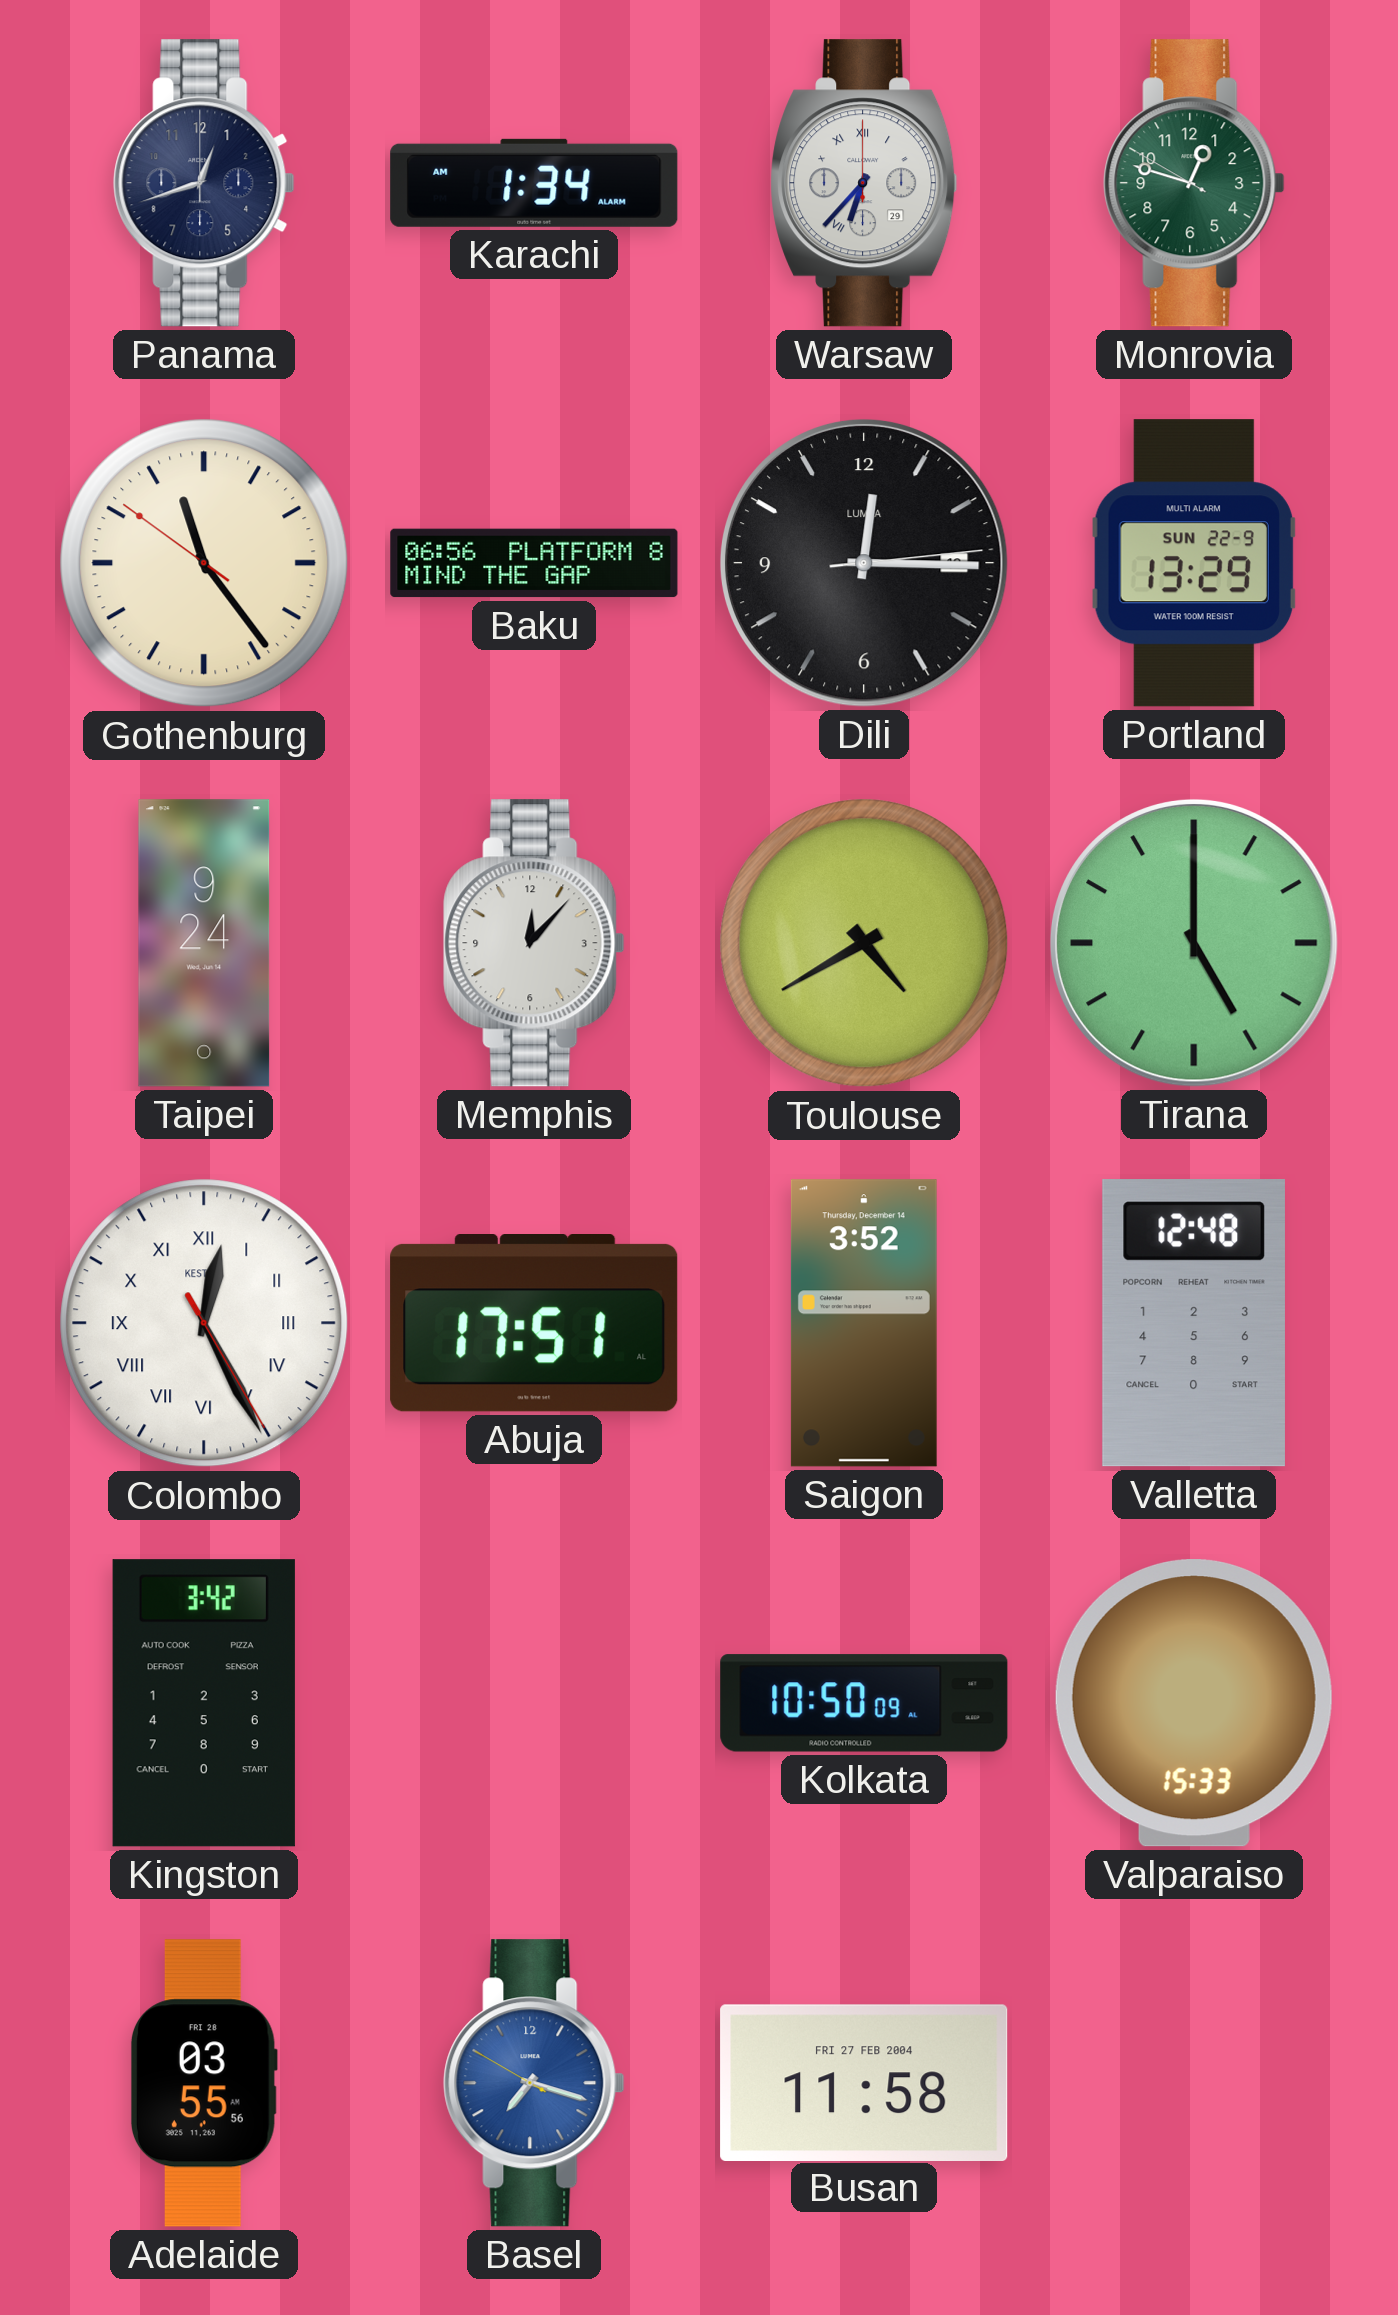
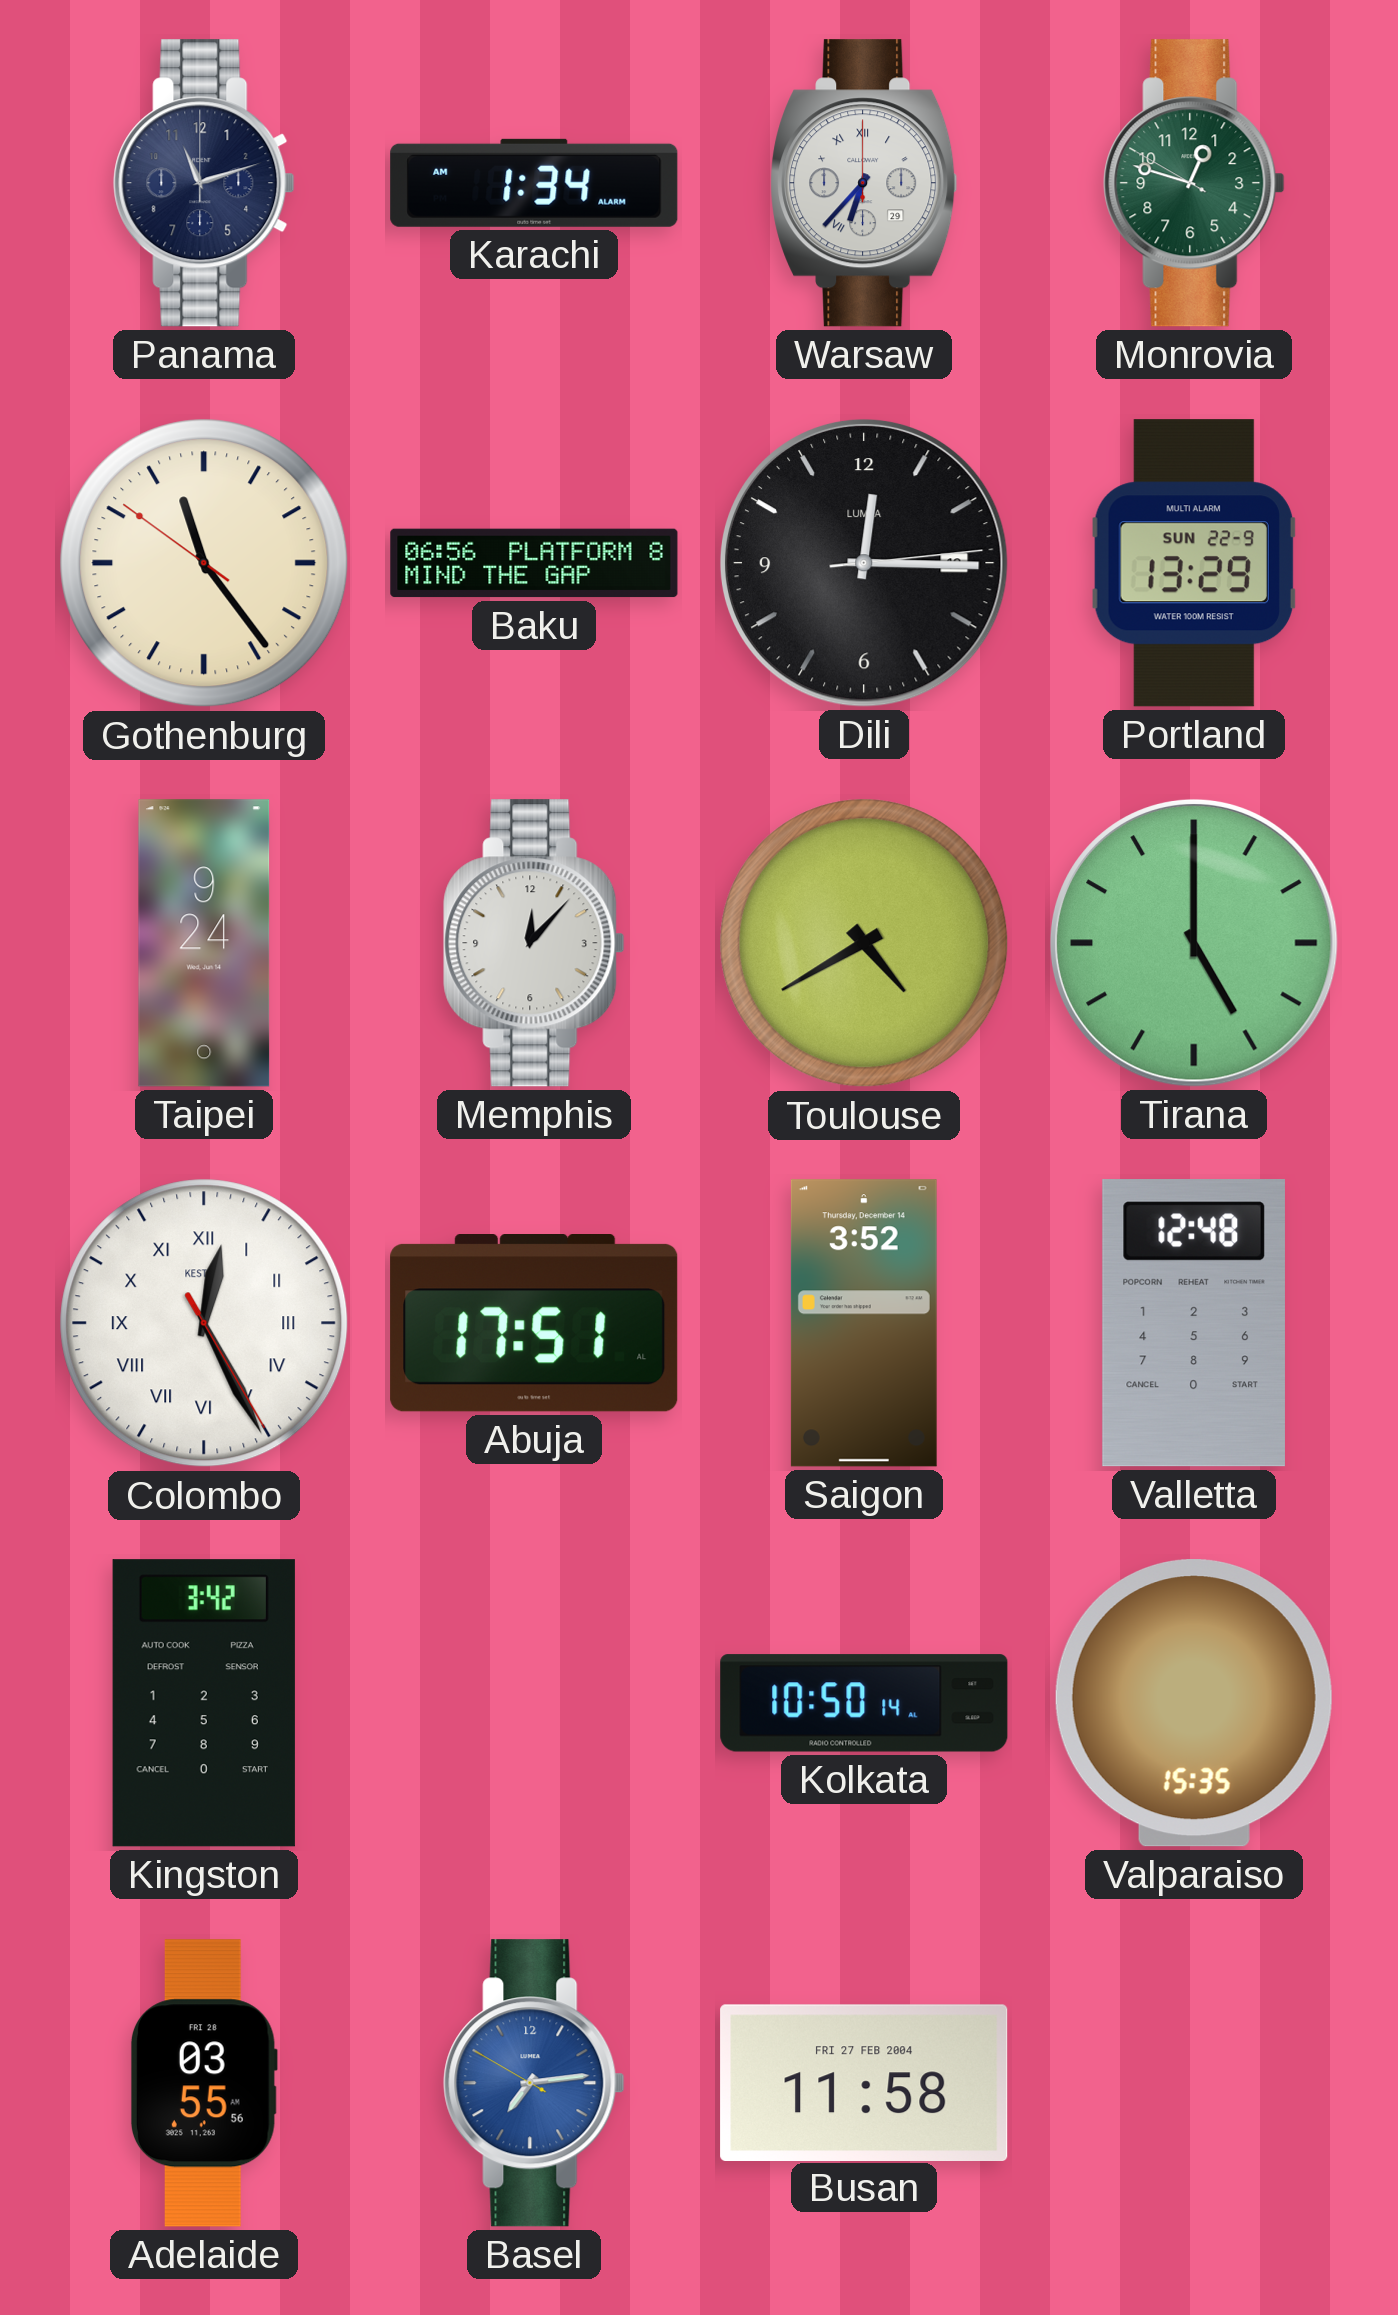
Panama: 12:42 -> 11:12
Kolkata: 10:50:09 -> 10:50:14
Valparaiso: 15:33 -> 15:35
Basel: 7:17 -> 7:13
